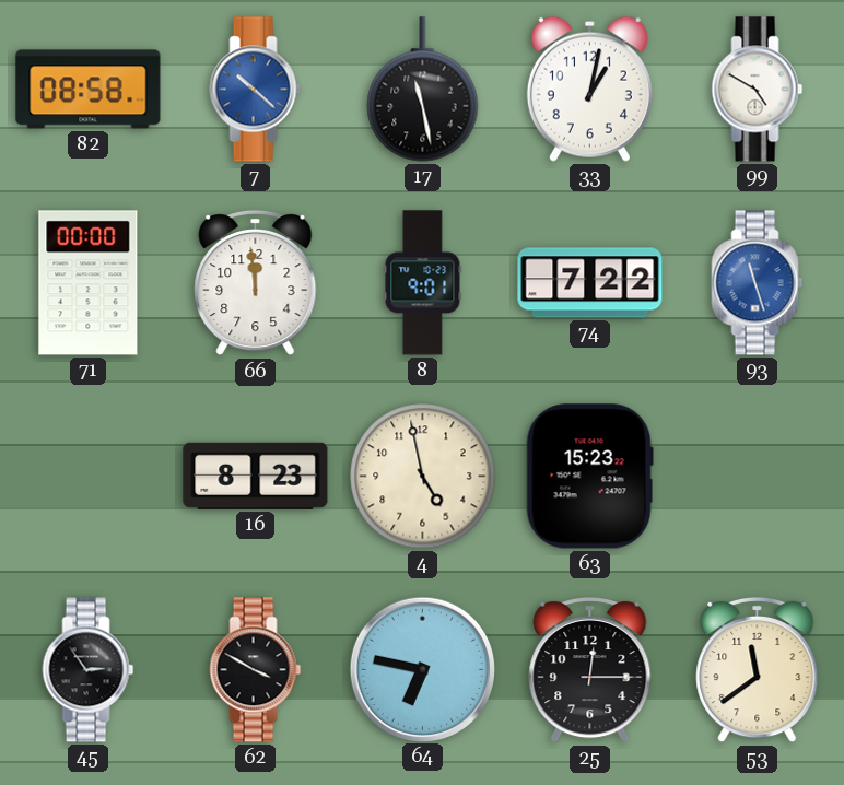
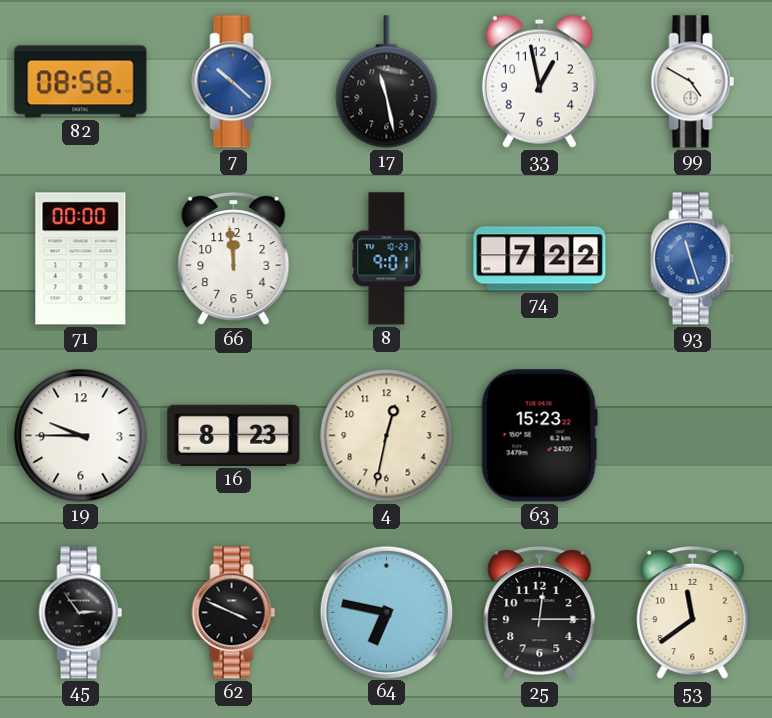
33: 1:02 -> 12:58
19: none -> 9:45
4: 4:58 -> 12:32
62: 3:50 -> 3:49
